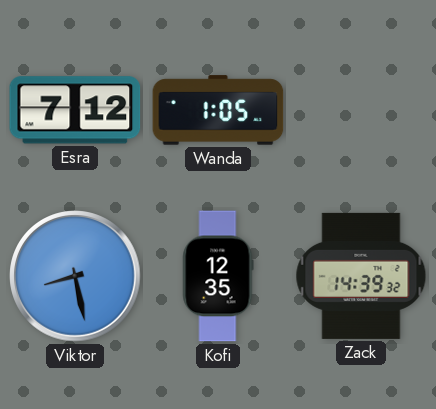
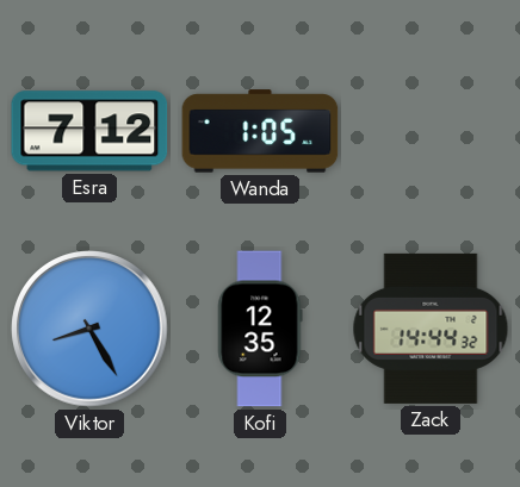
Viktor: 8:28 -> 8:25
Zack: 14:39 -> 14:44
